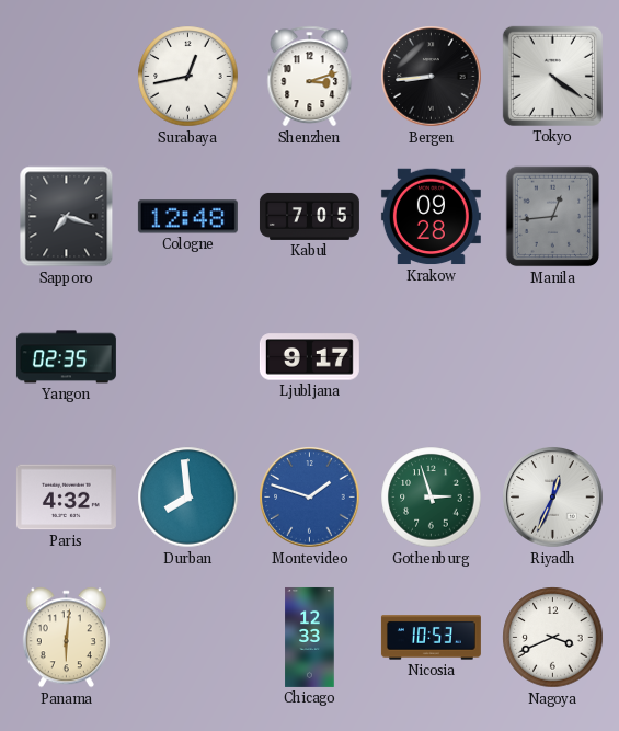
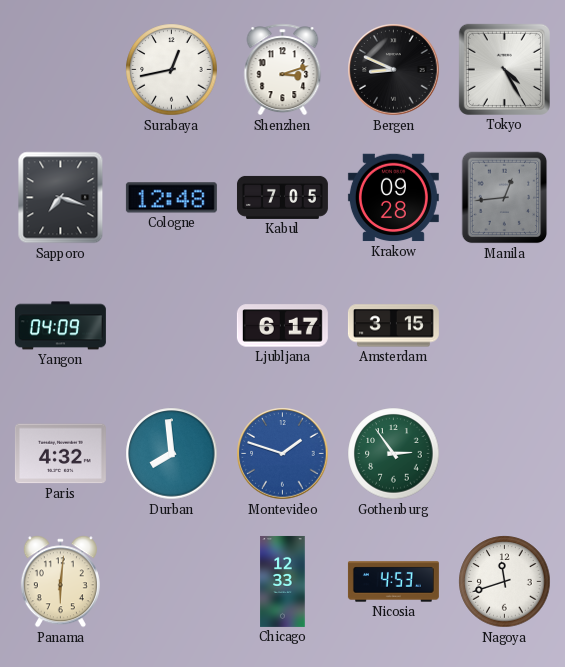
Bergen: 8:44 -> 8:49
Tokyo: 4:21 -> 4:25
Yangon: 02:35 -> 04:09
Ljubljana: 9:17 -> 6:17
Amsterdam: none -> 3:15
Gothenburg: 2:57 -> 2:54
Riyadh: 12:34 -> none
Nicosia: 10:53 -> 4:53
Nagoya: 3:41 -> 11:42
